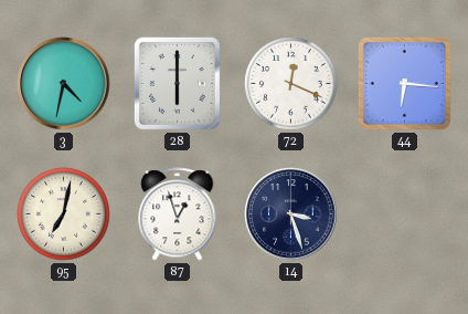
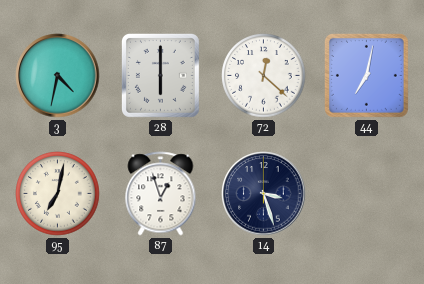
72: 12:19 -> 12:22
44: 6:16 -> 7:02
